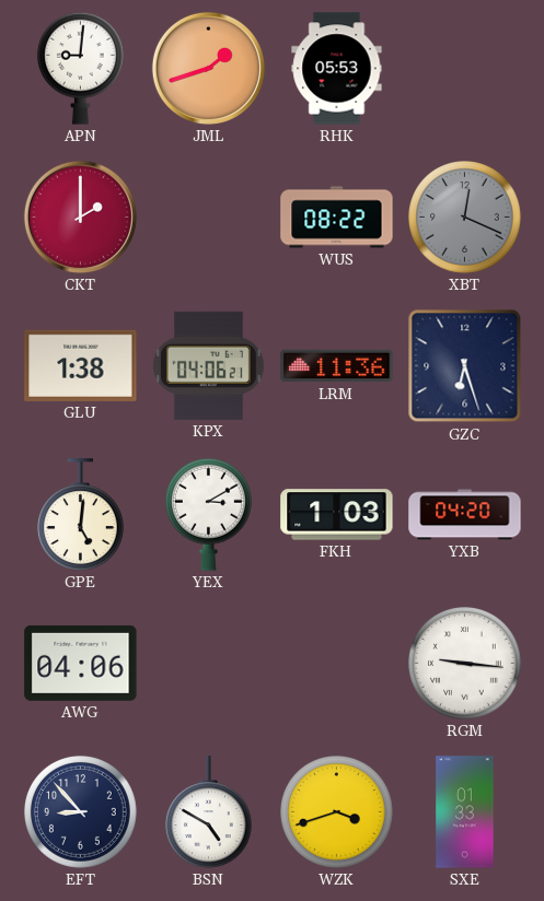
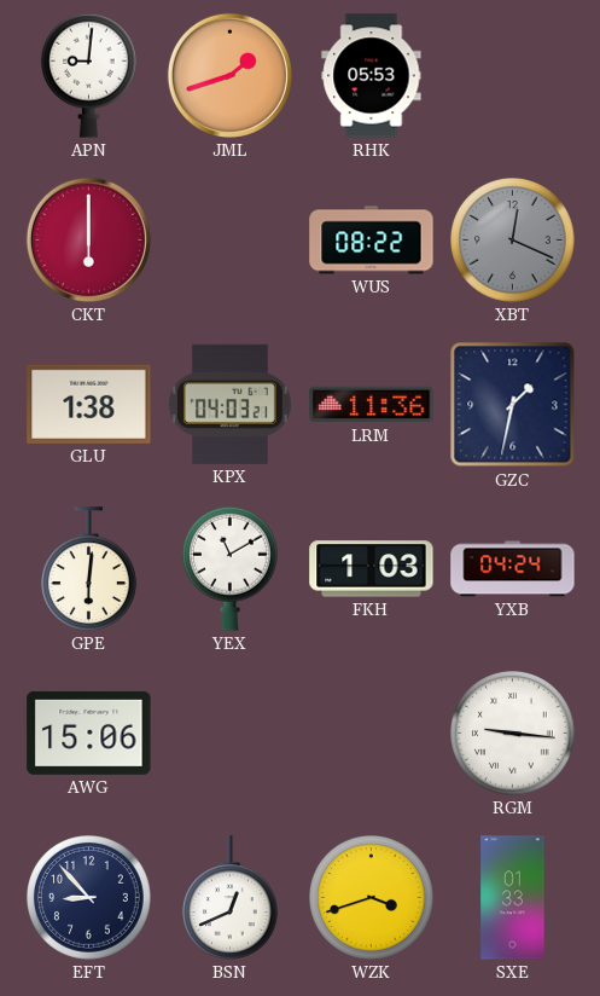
CKT: 2:00 -> 6:00
KPX: 04:06 -> 04:03
GZC: 6:27 -> 1:32
GPE: 5:01 -> 6:01
YEX: 3:10 -> 11:10
YXB: 04:20 -> 04:24
AWG: 04:06 -> 15:06
BSN: 4:50 -> 12:41
